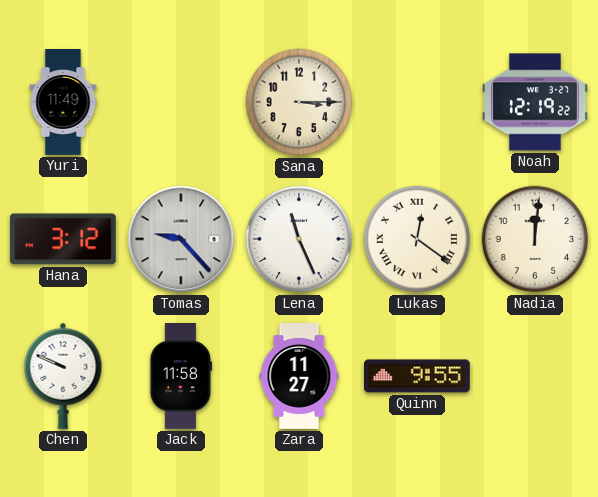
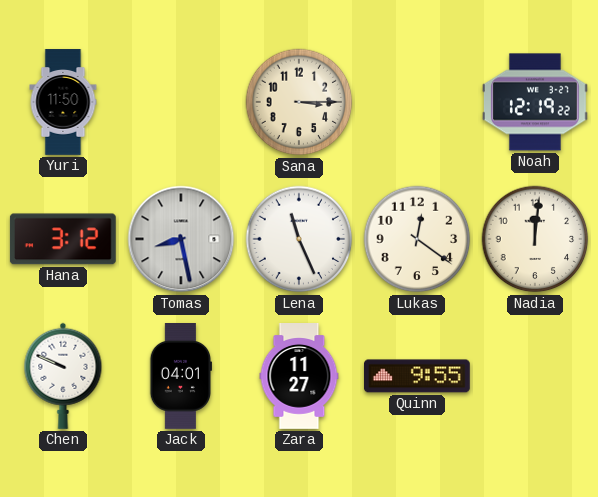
Yuri: 11:49 -> 11:50
Tomas: 9:23 -> 8:28
Lukas numerals: Roman -> Arabic
Jack: 11:58 -> 04:01
